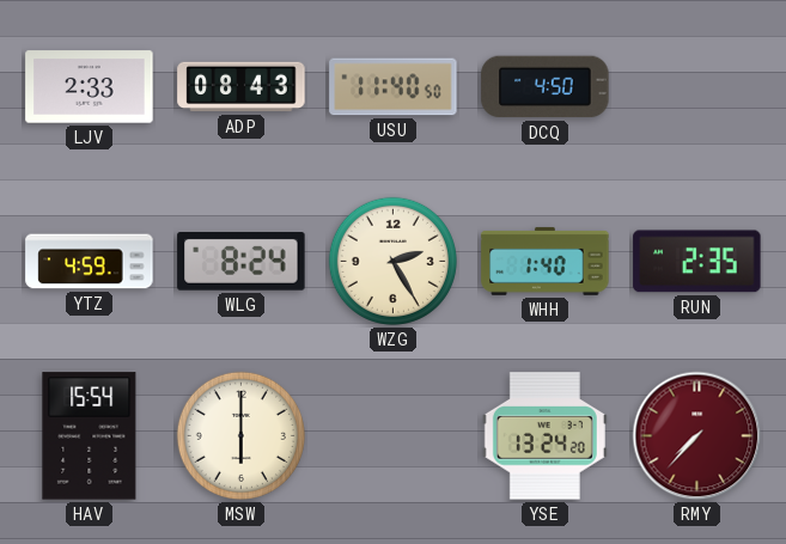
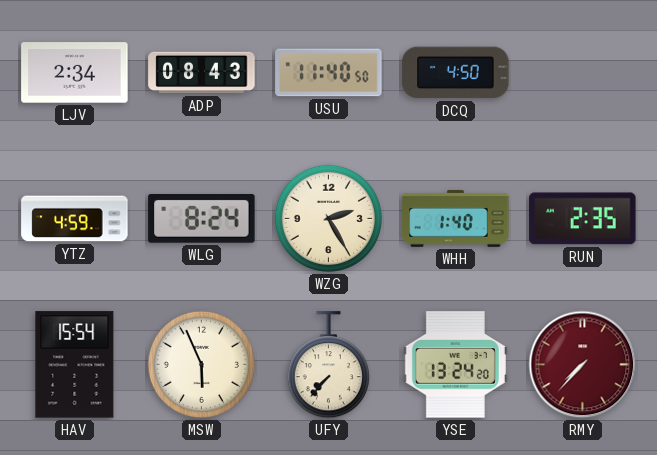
LJV: 2:33 -> 2:34
MSW: 6:00 -> 5:56
UFY: none -> 7:37
